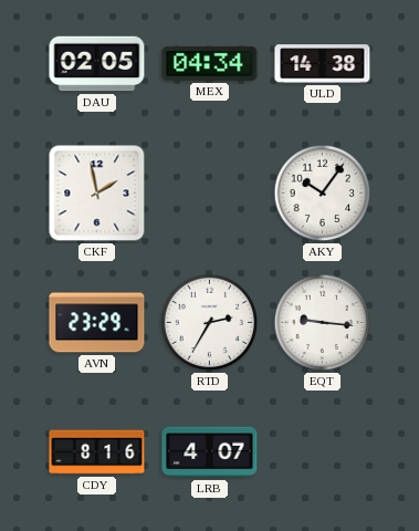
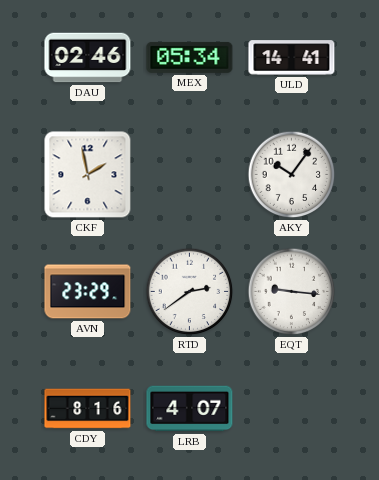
DAU: 02:05 -> 02:46
MEX: 04:34 -> 05:34
ULD: 14:38 -> 14:41
RTD: 2:35 -> 2:39
